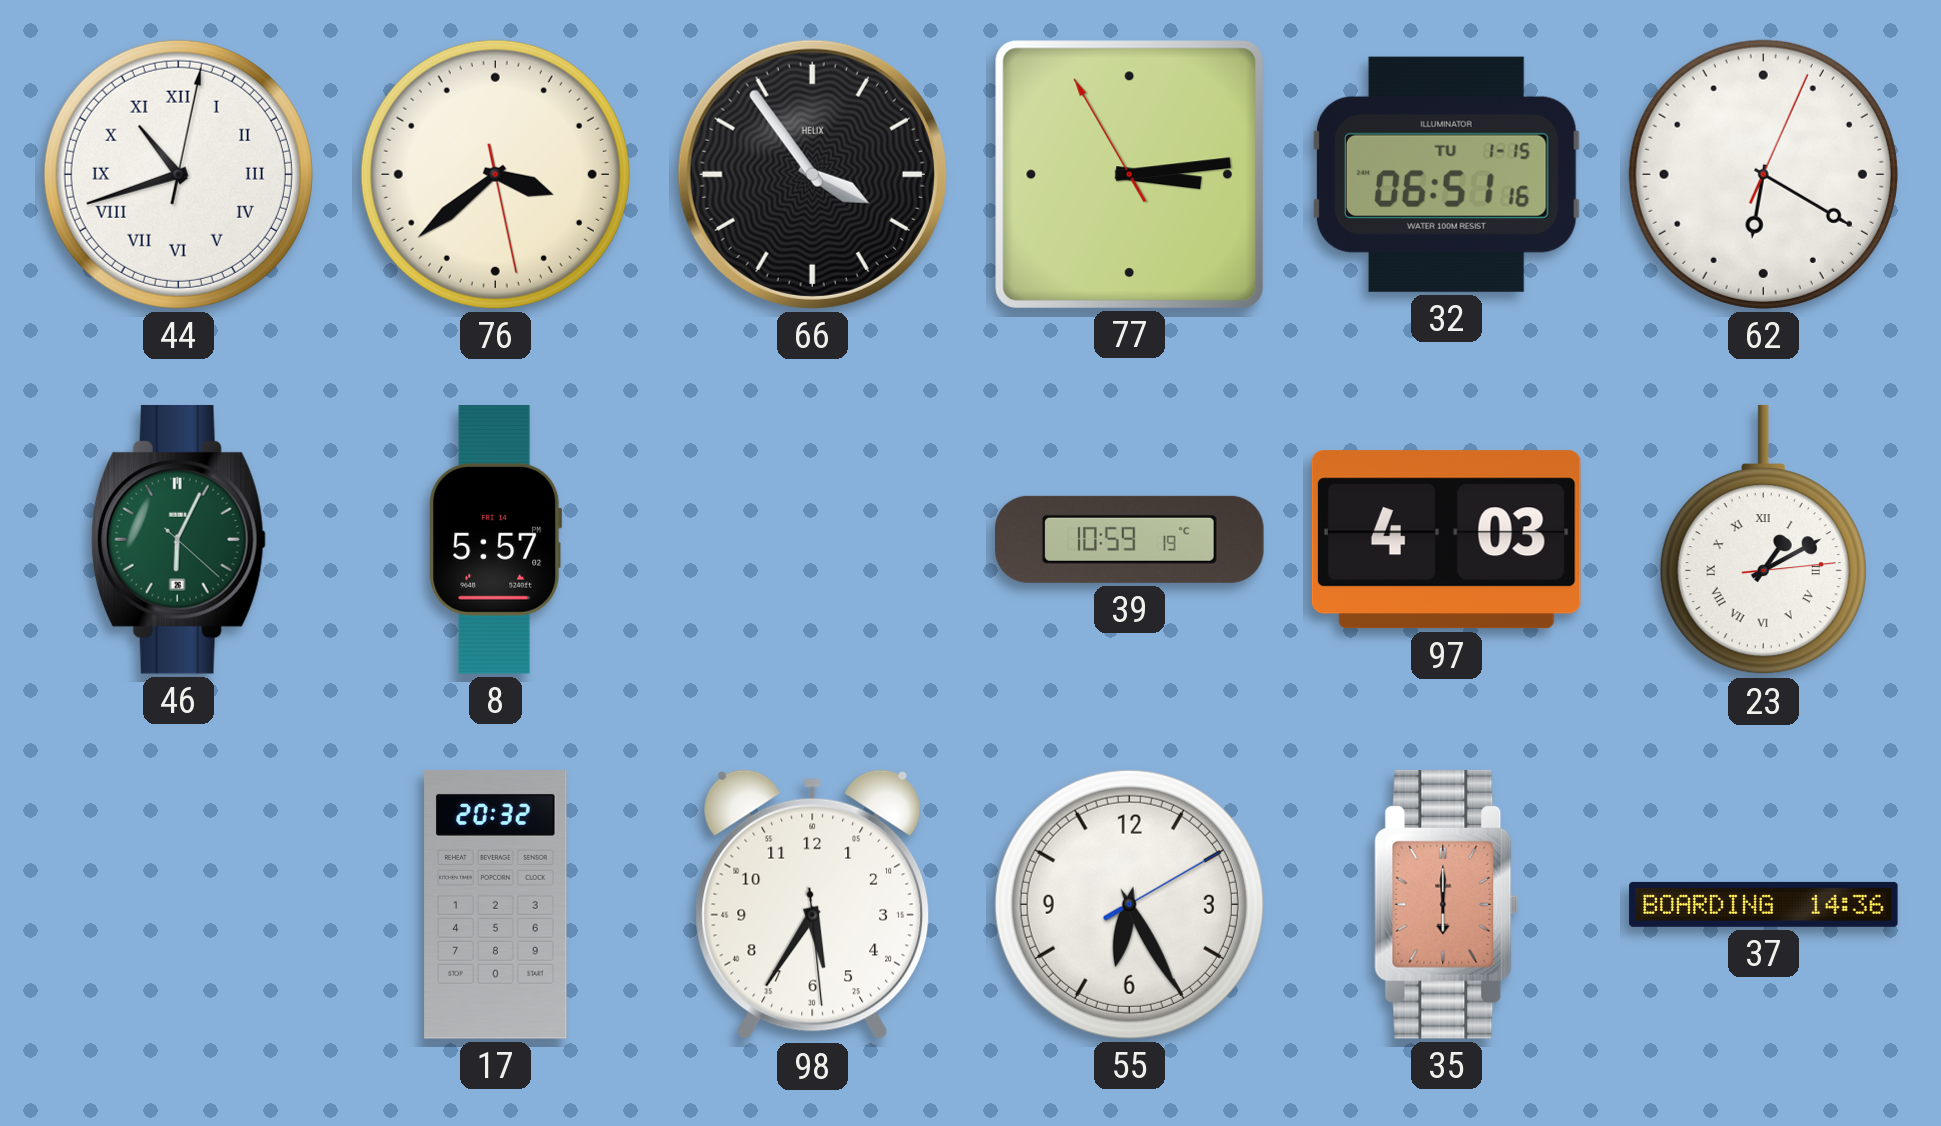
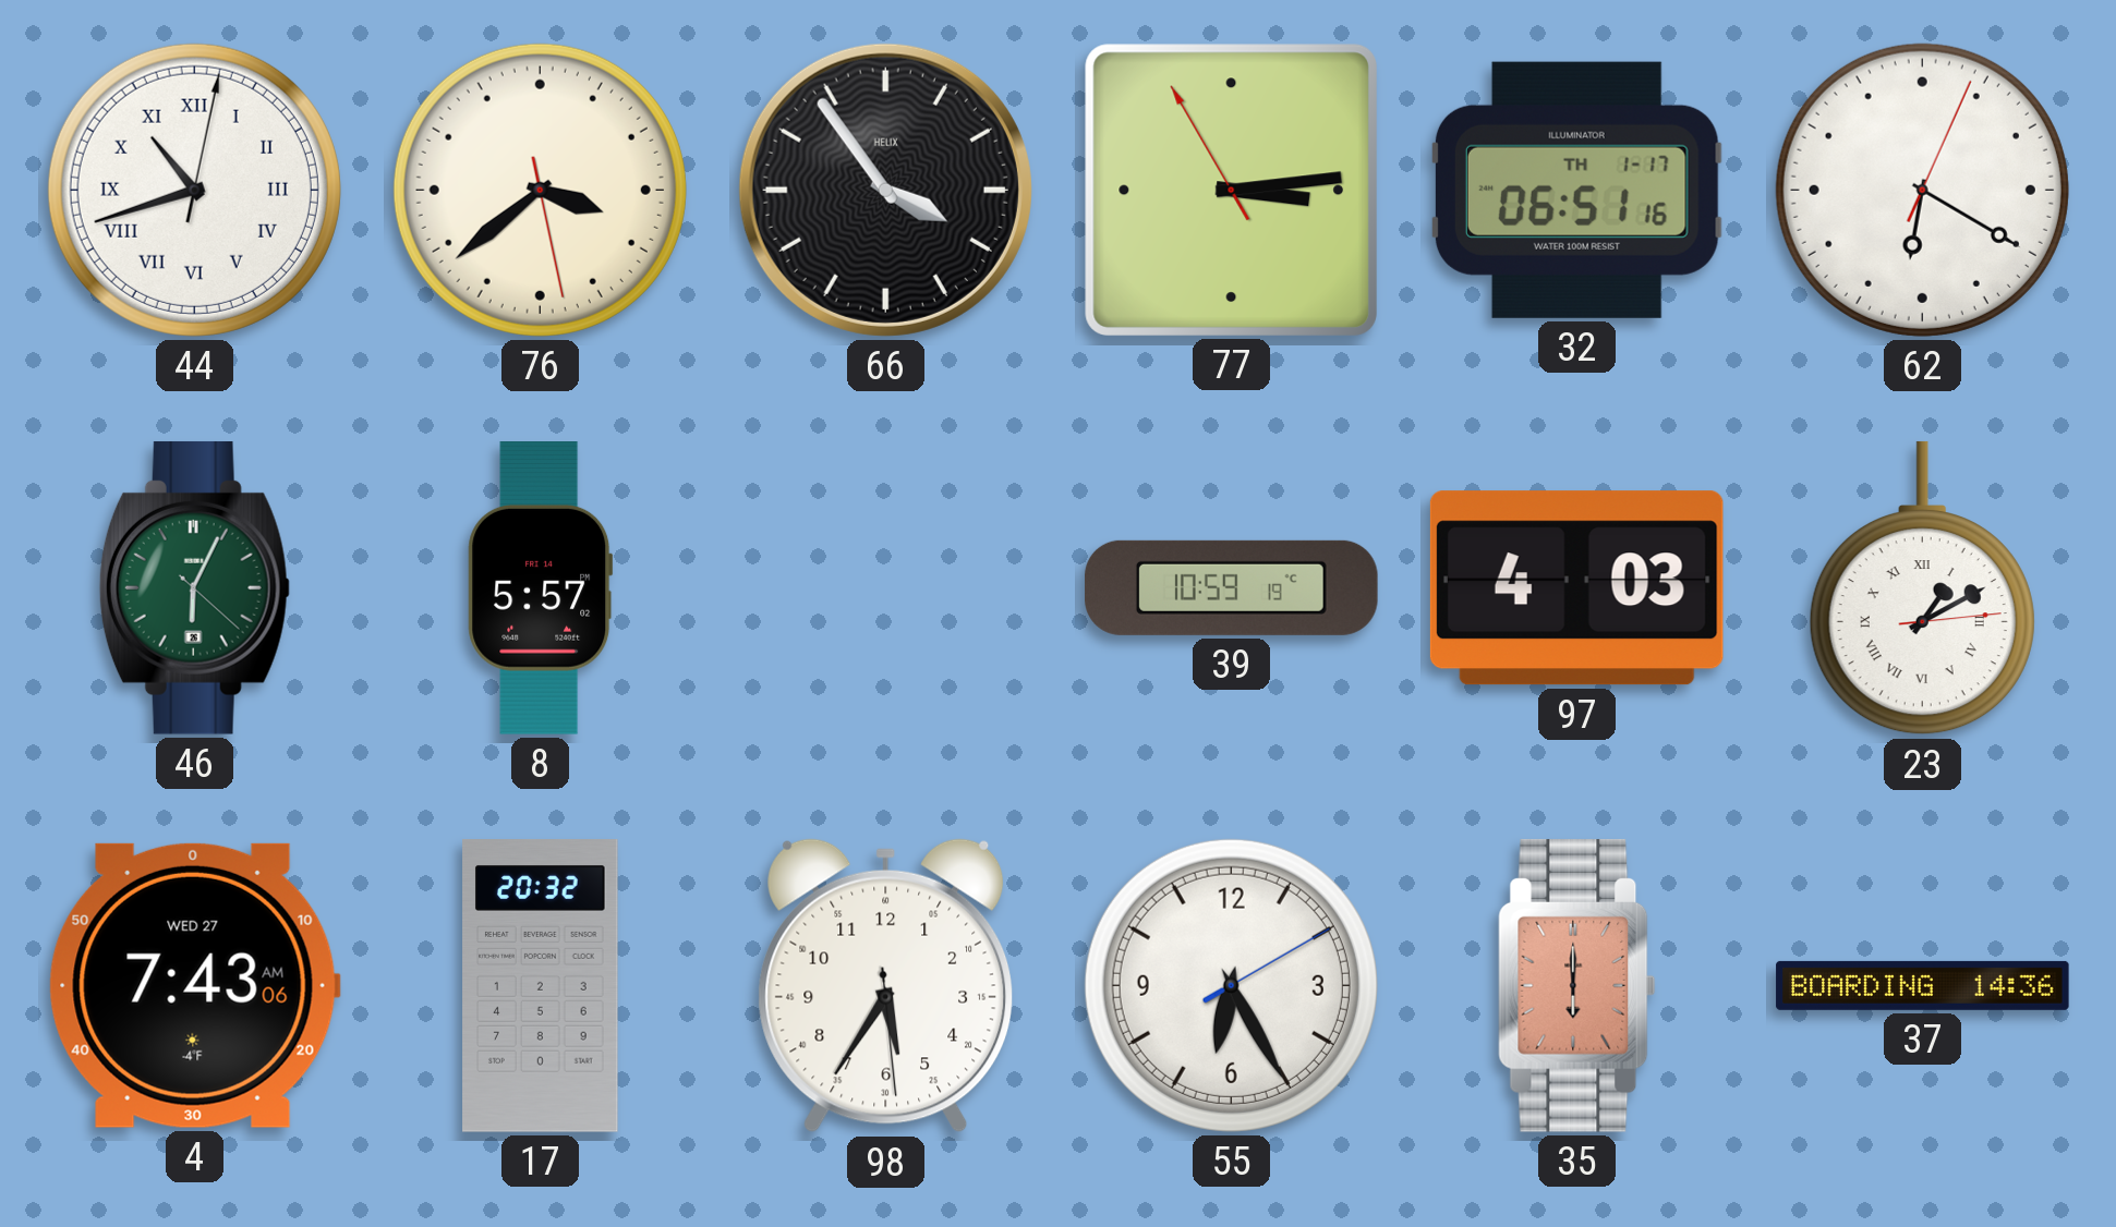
32 date: TU 1-15 -> TH 1-17
4: none -> 7:43
